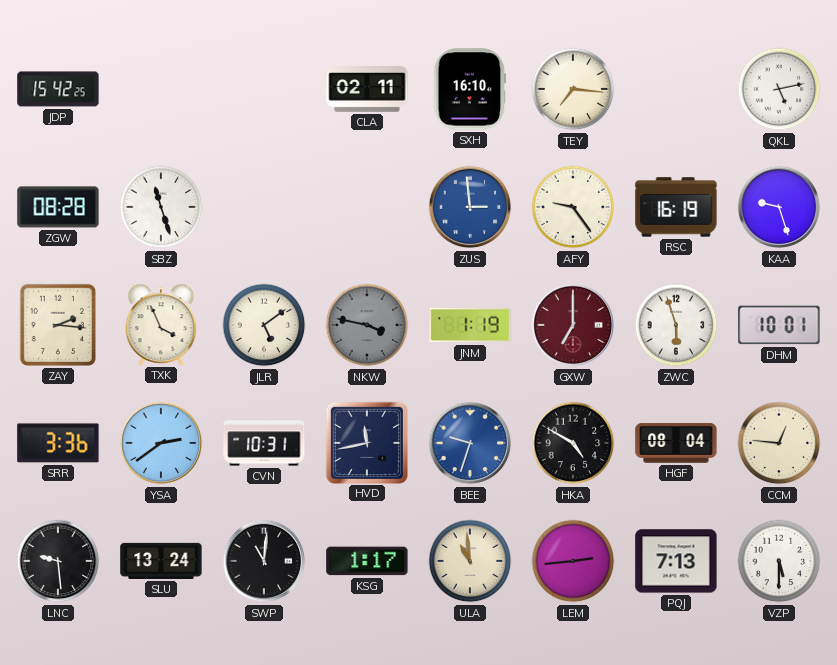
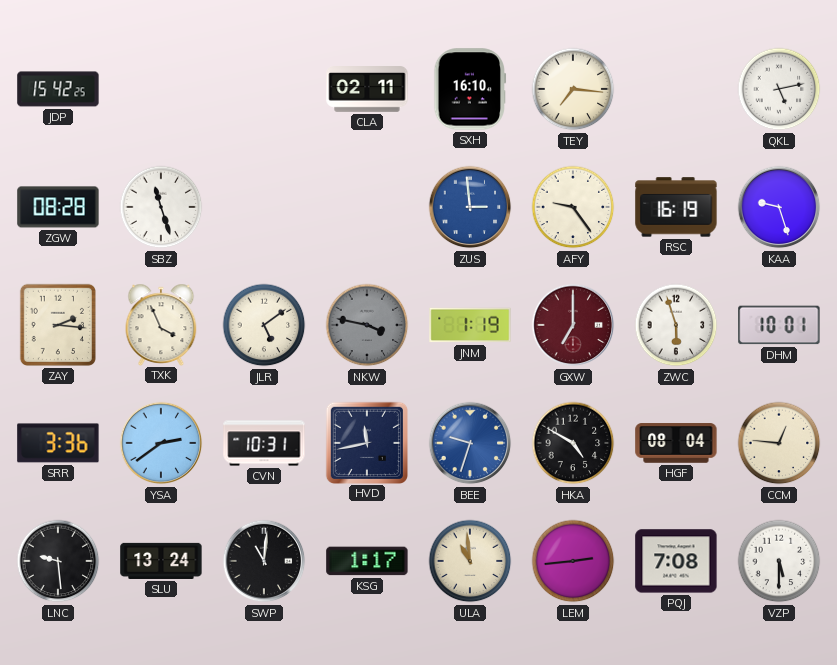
PQJ: 7:13 -> 7:08
